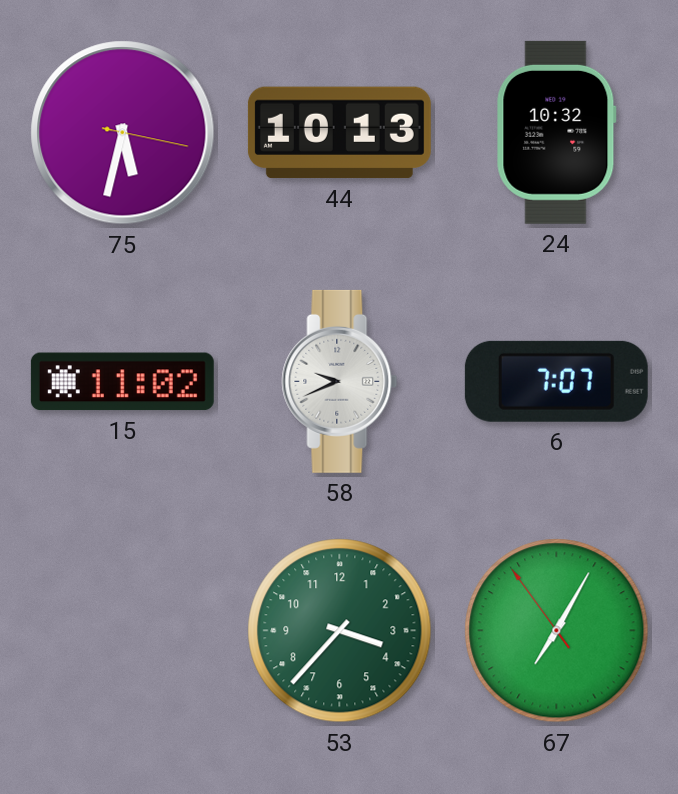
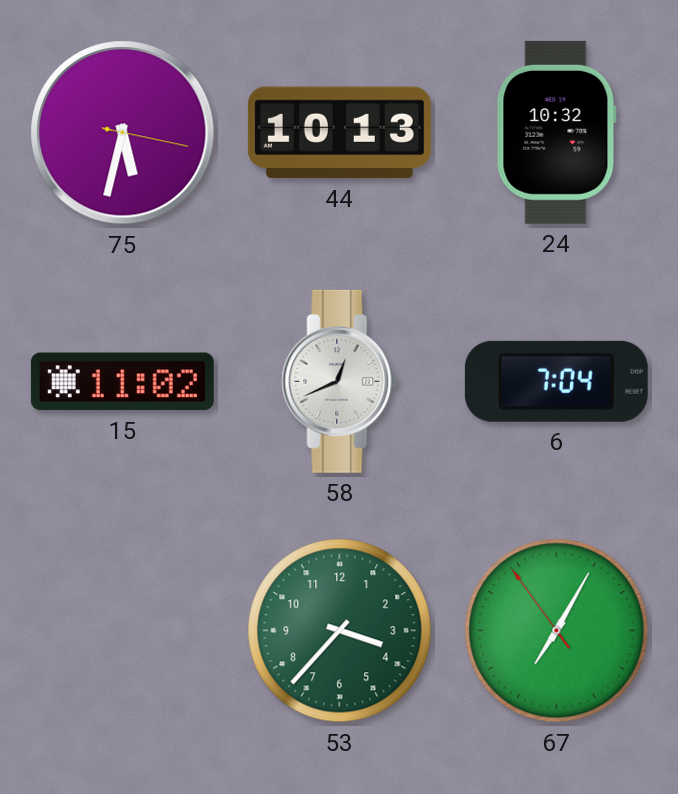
58: 9:41 -> 12:41
6: 7:07 -> 7:04
